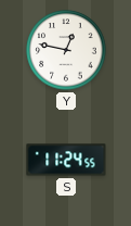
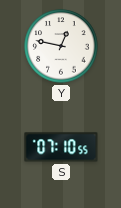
S: 11:24 -> 07:10
